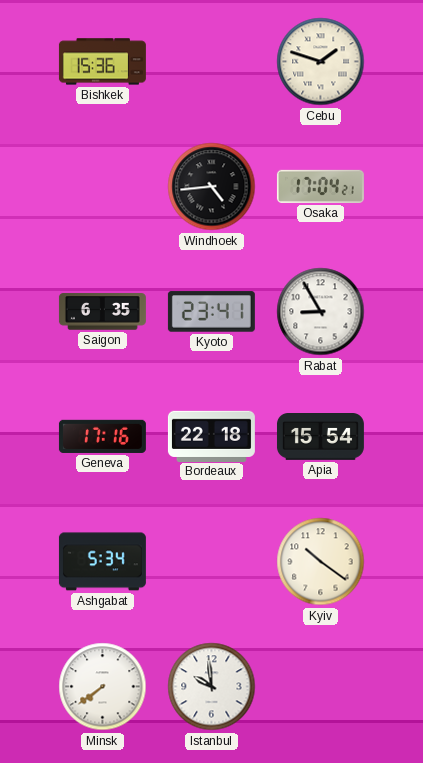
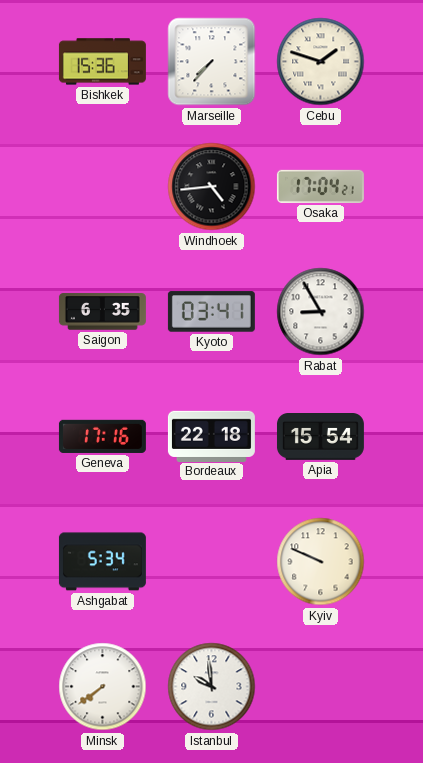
Marseille: none -> 7:37
Kyoto: 23:41 -> 03:41
Kyiv: 10:21 -> 9:49
